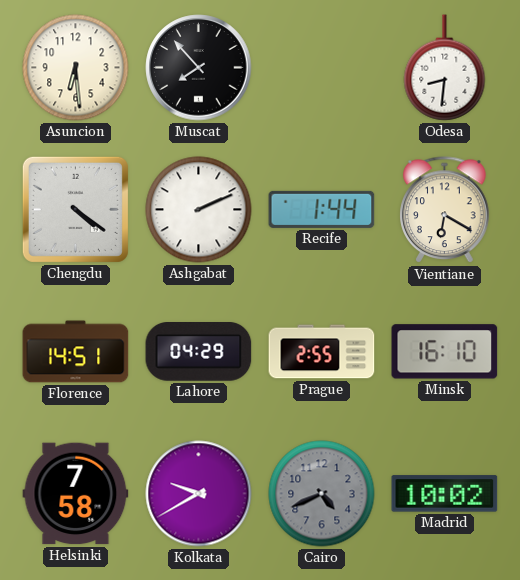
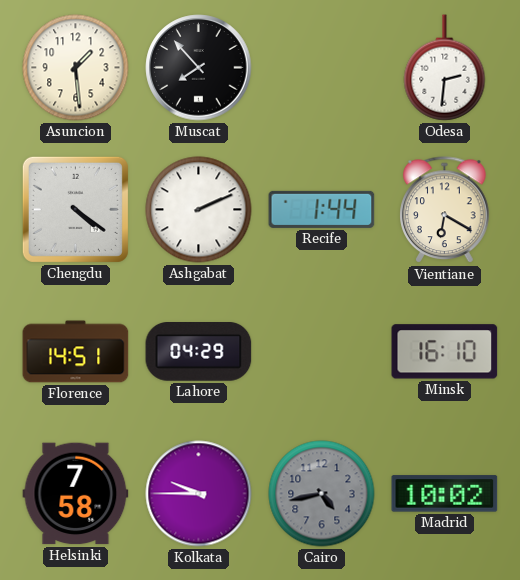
Asuncion: 6:29 -> 1:29
Odesa: 8:31 -> 2:31
Prague: 2:55 -> none
Kolkata: 9:40 -> 9:45
Cairo: 4:41 -> 4:43
